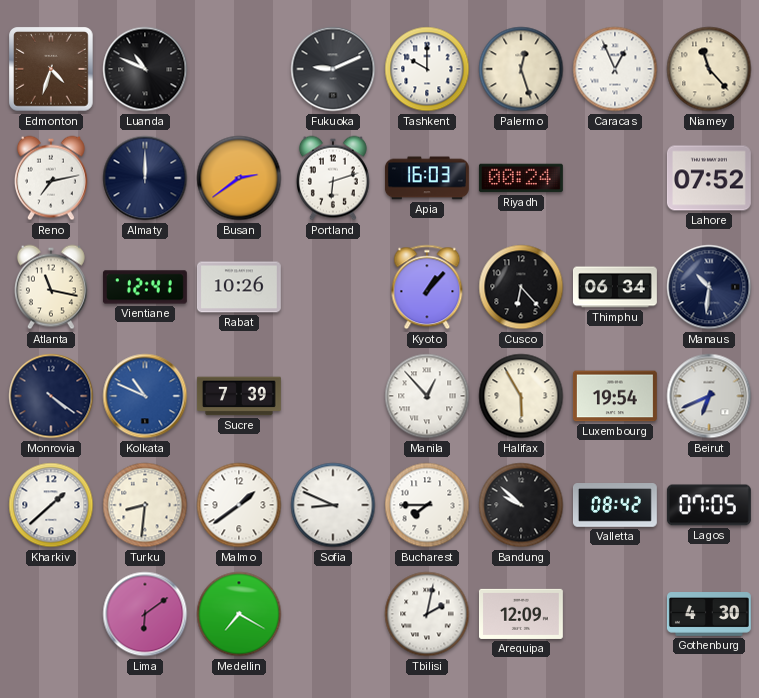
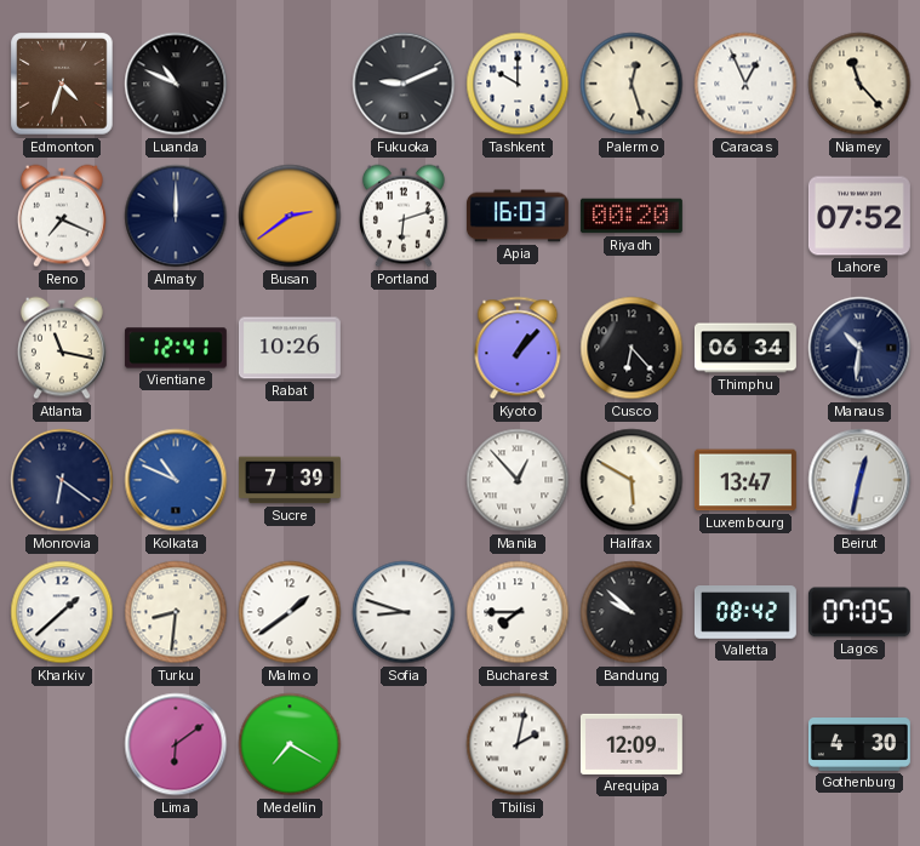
Reno: 7:13 -> 7:19
Riyadh: 00:24 -> 00:20
Monrovia: 4:21 -> 6:21
Halifax: 5:55 -> 5:50
Luxembourg: 19:54 -> 13:47
Beirut: 6:41 -> 12:32
Sofia: 8:49 -> 8:48
